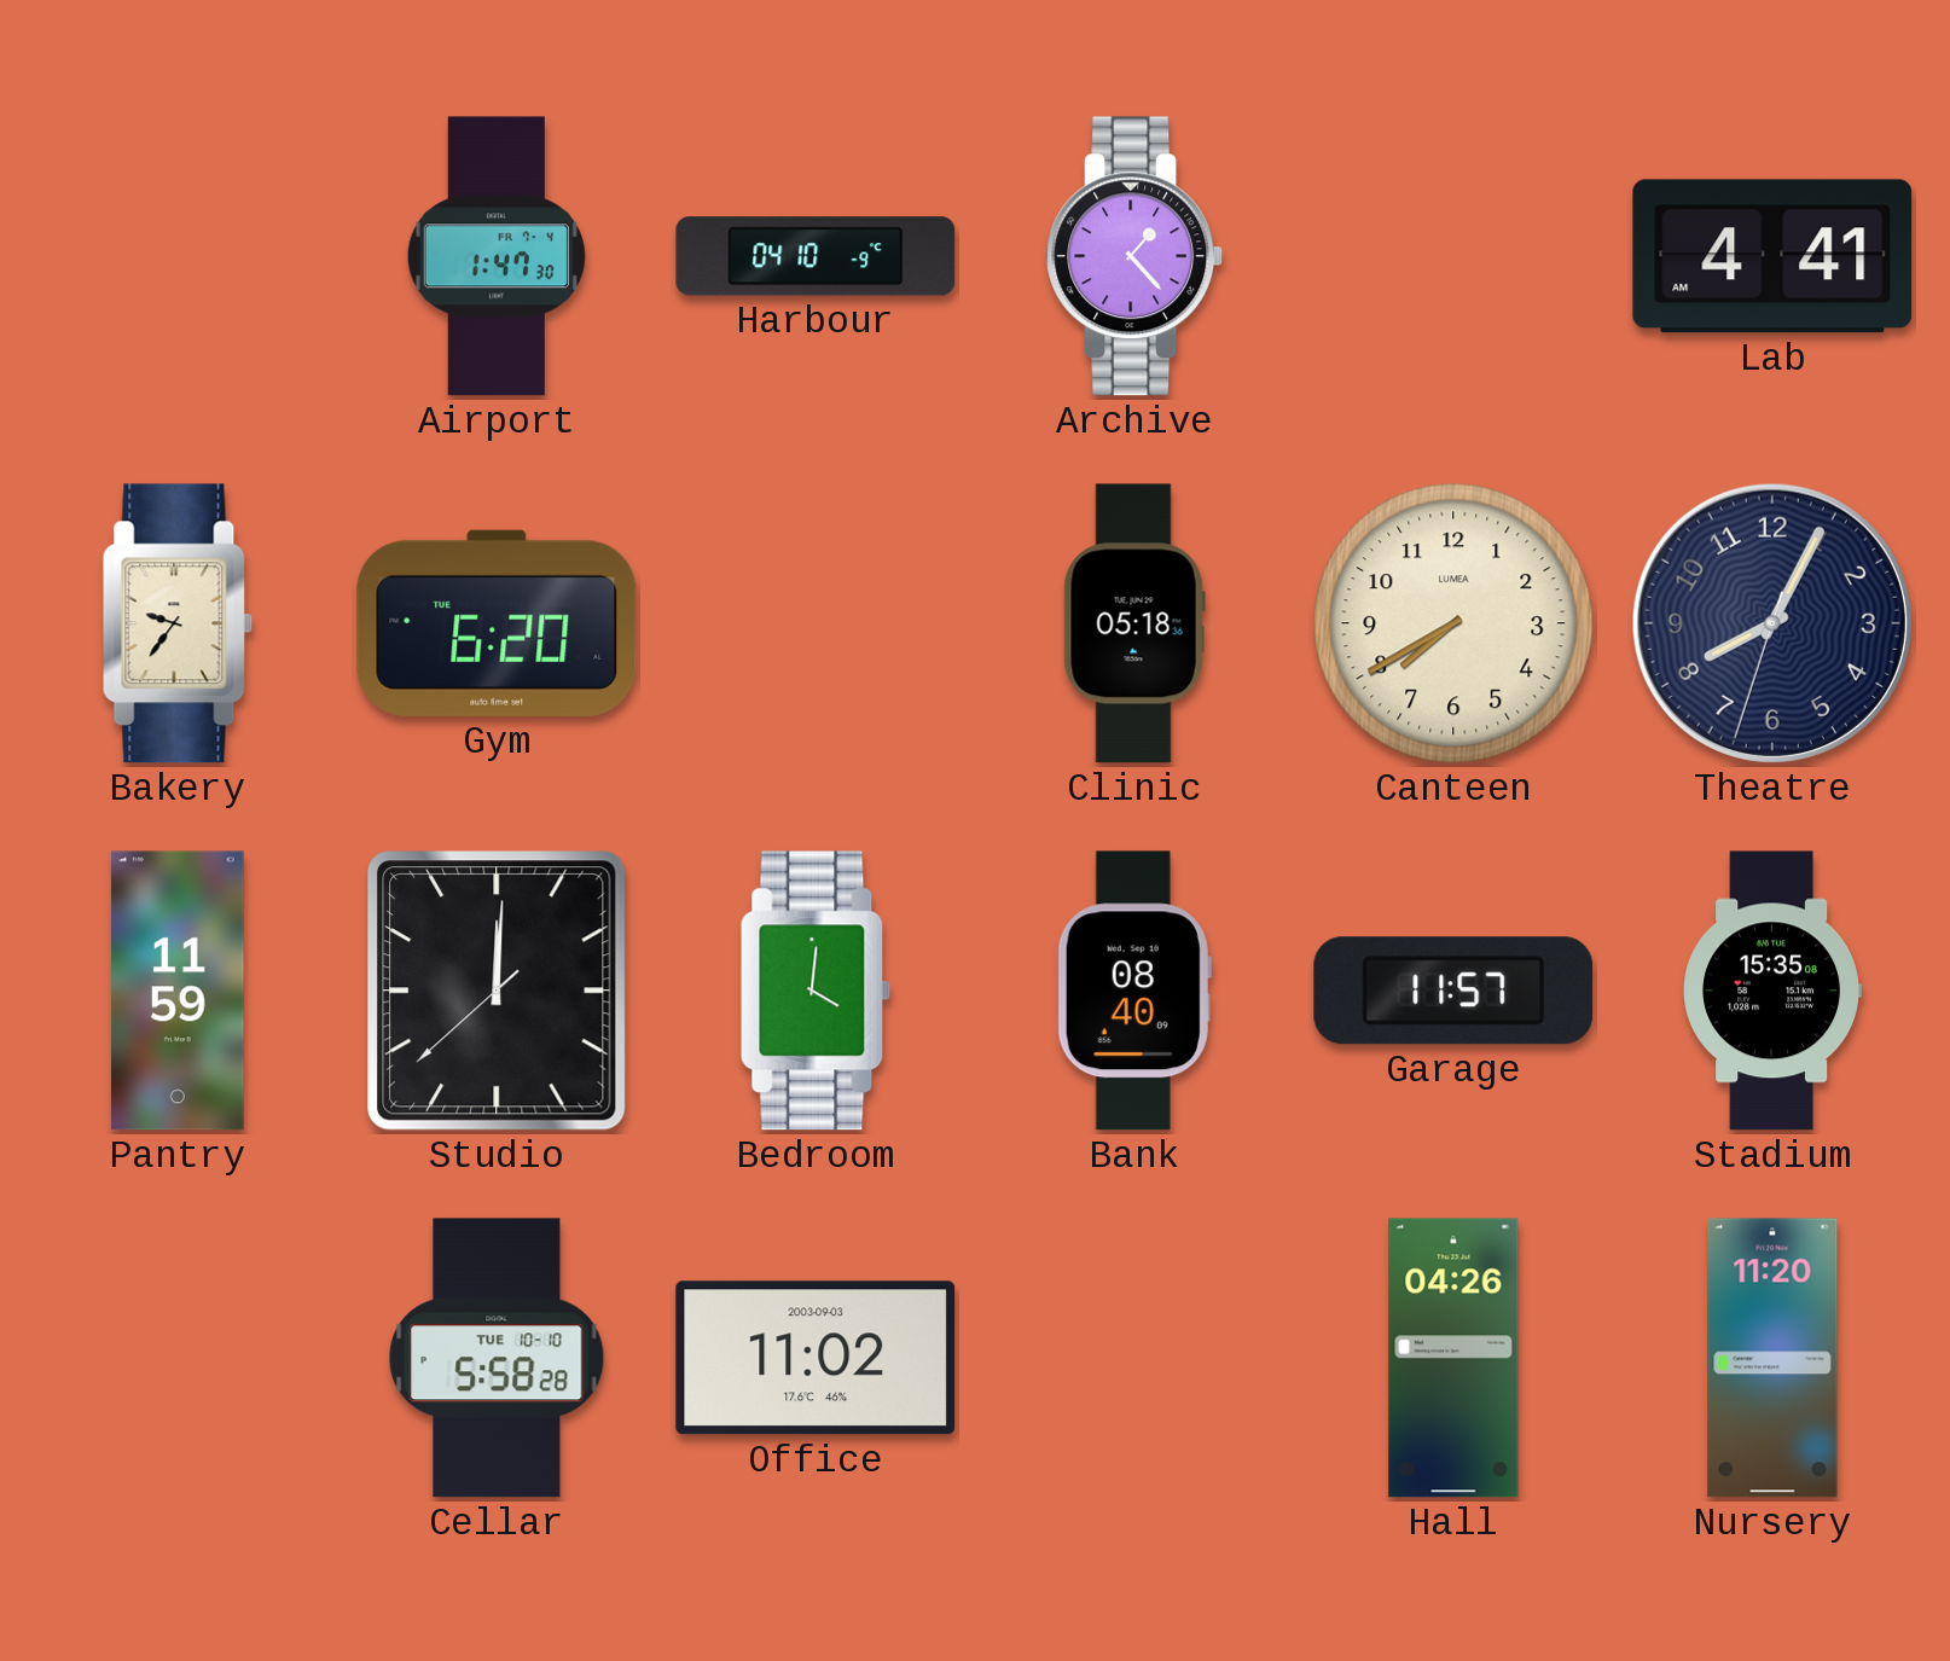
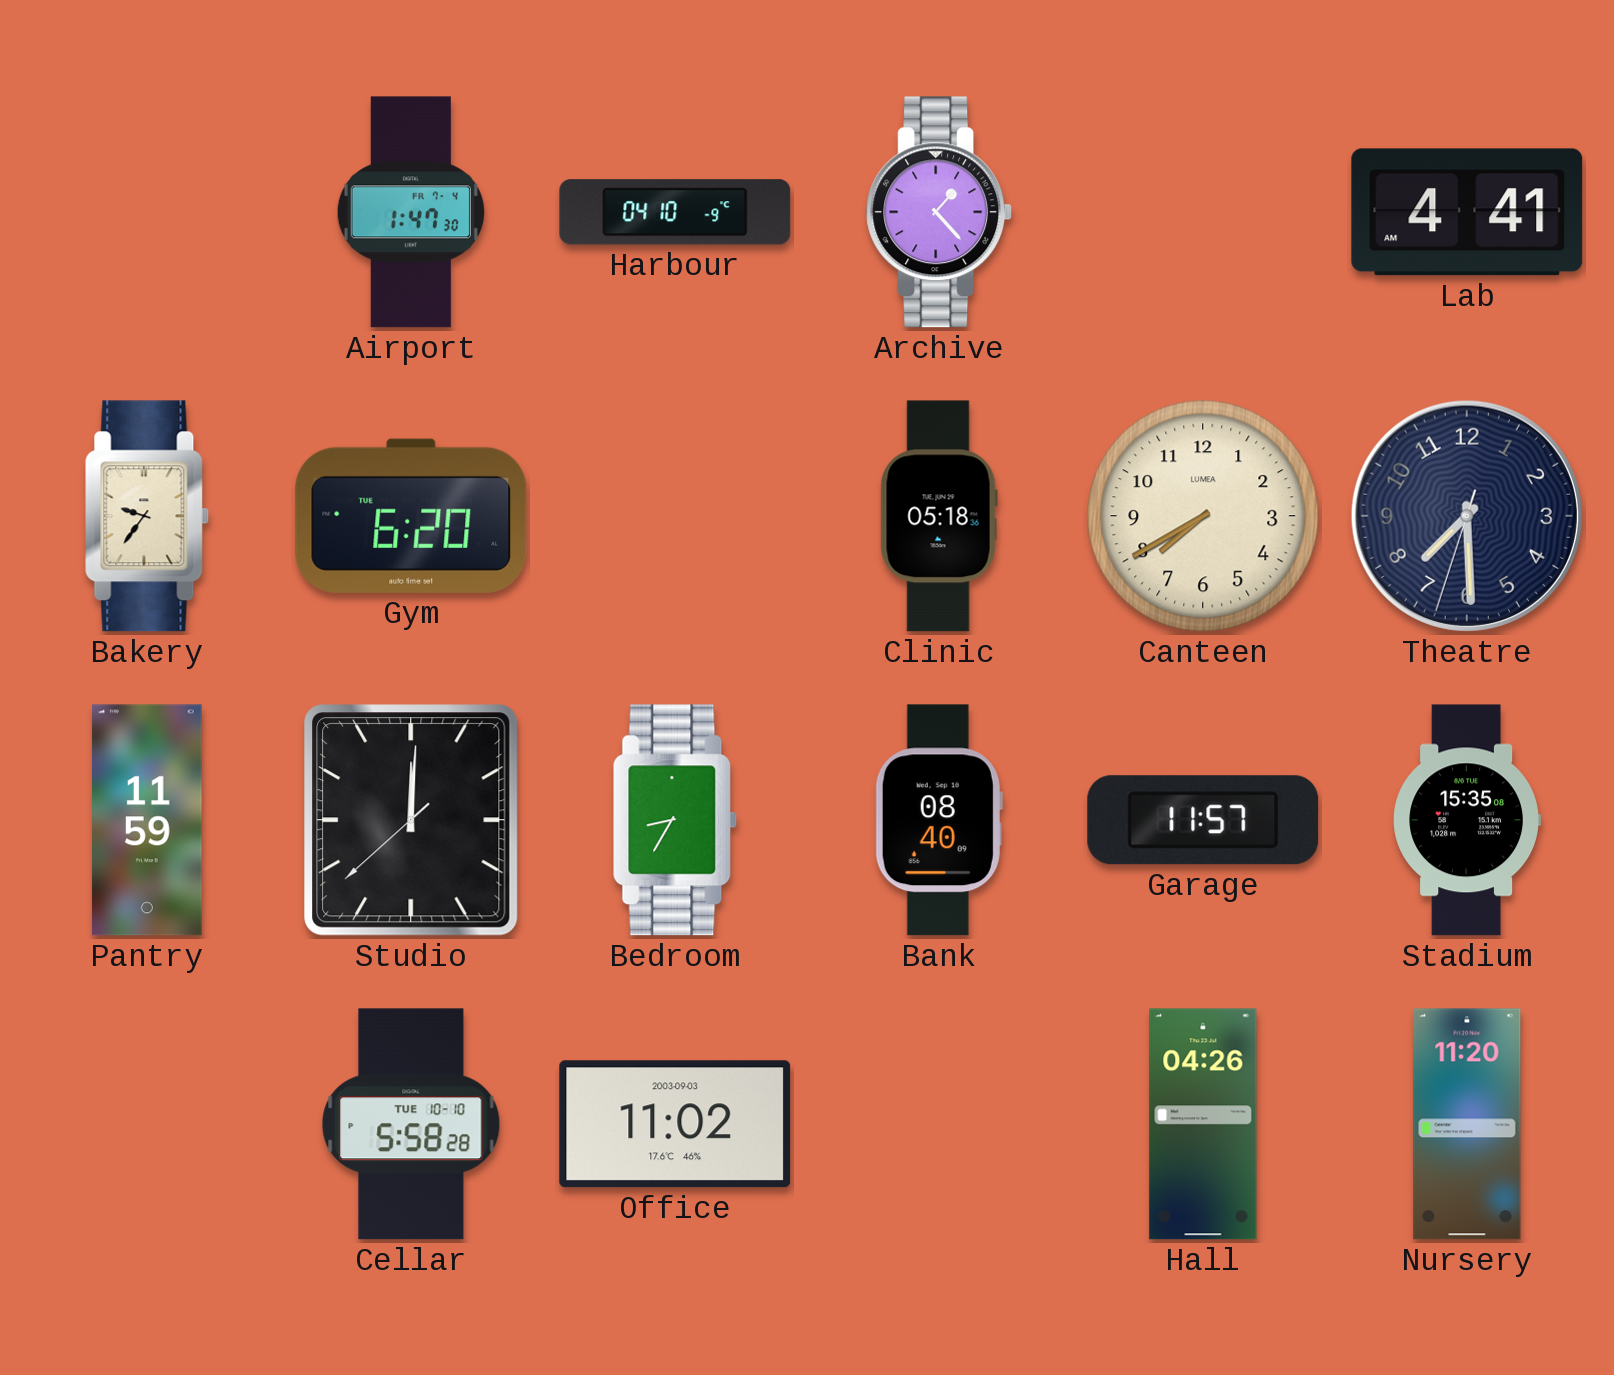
Theatre: 8:04 -> 7:29
Bedroom: 4:01 -> 8:35
